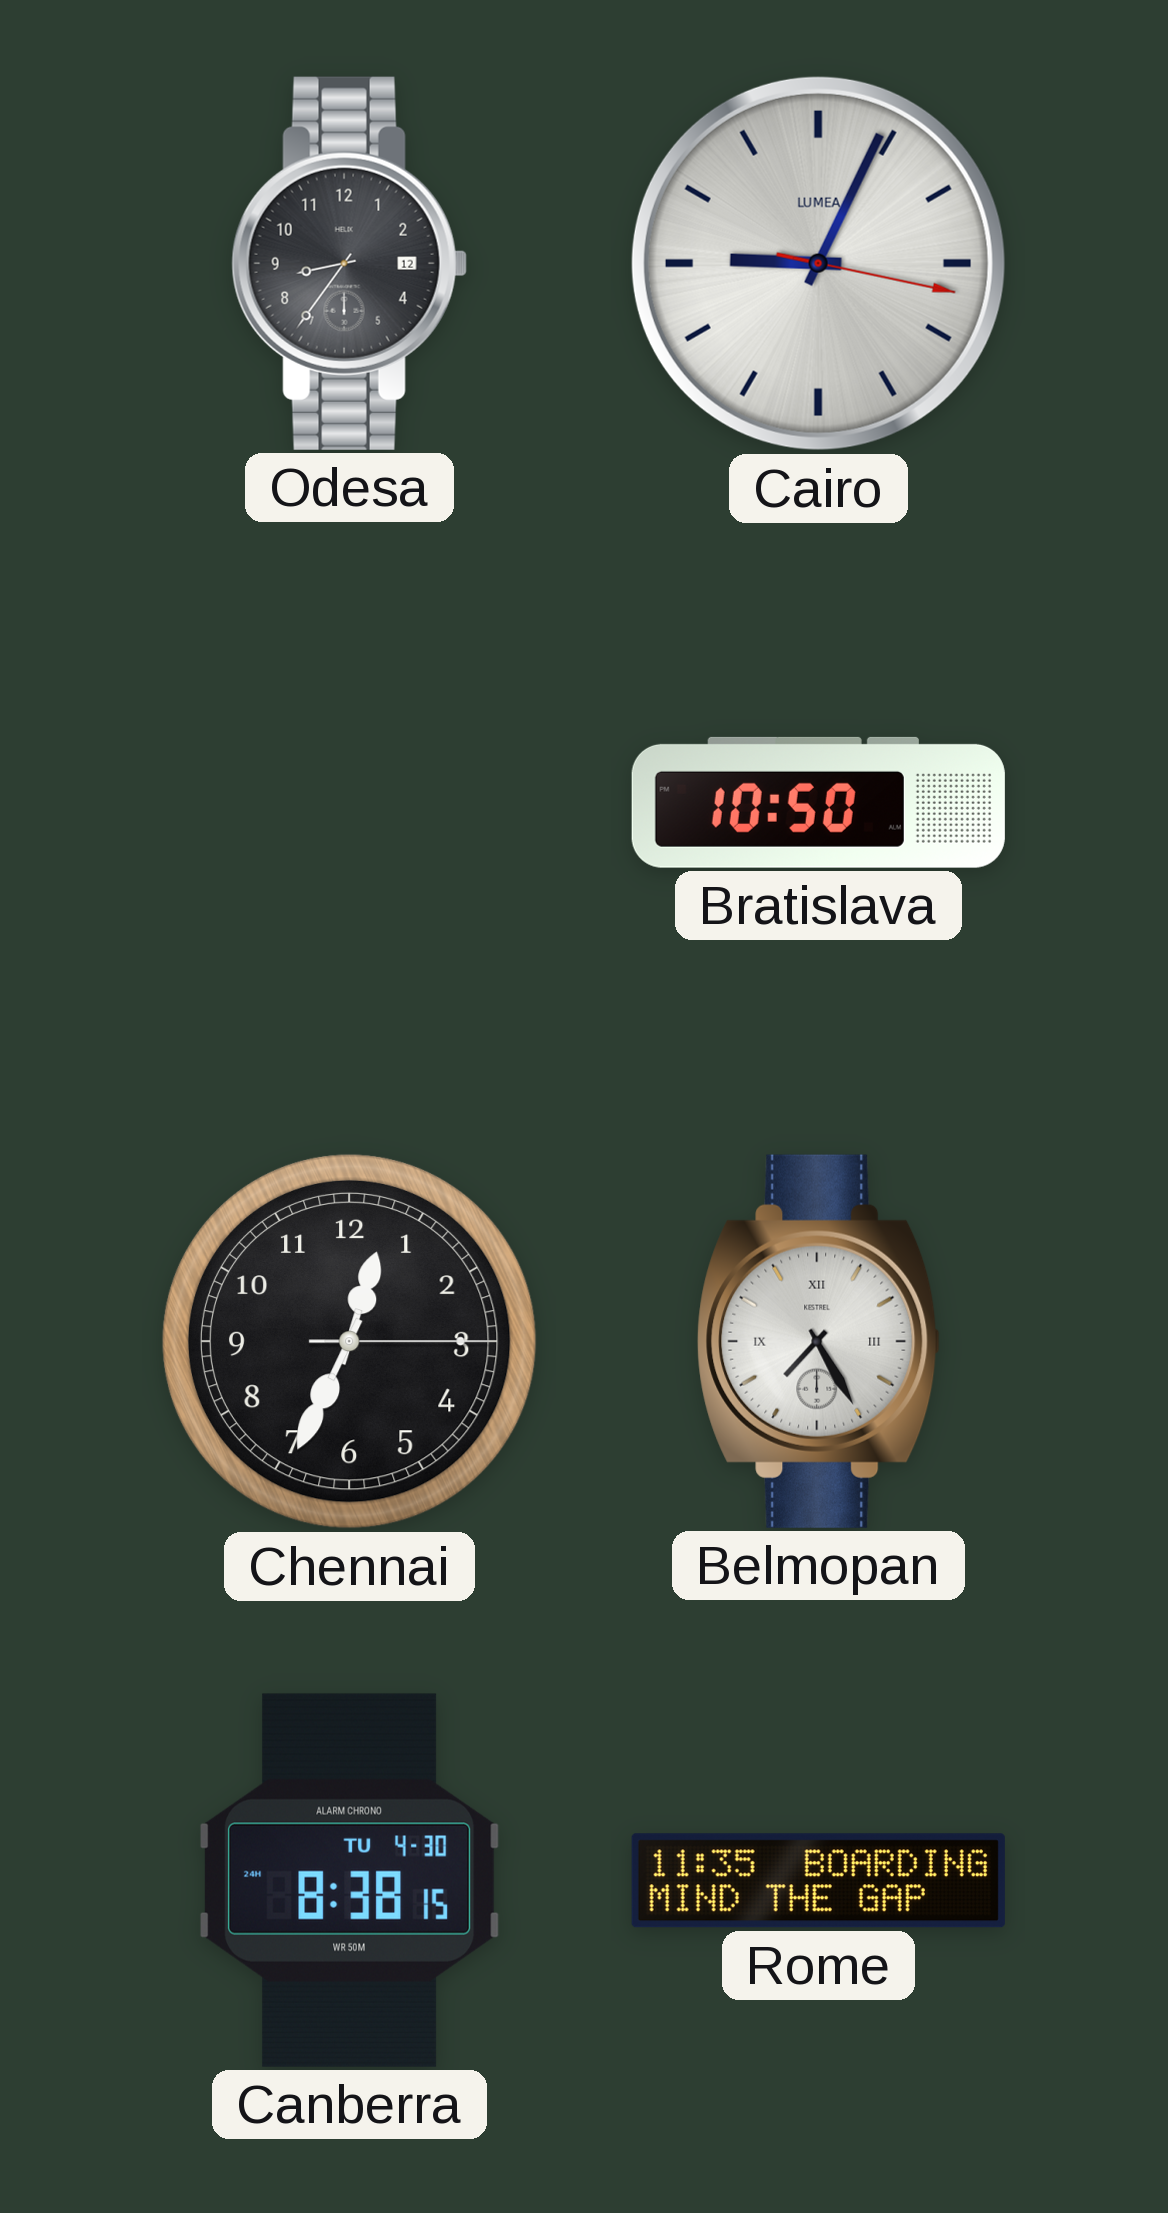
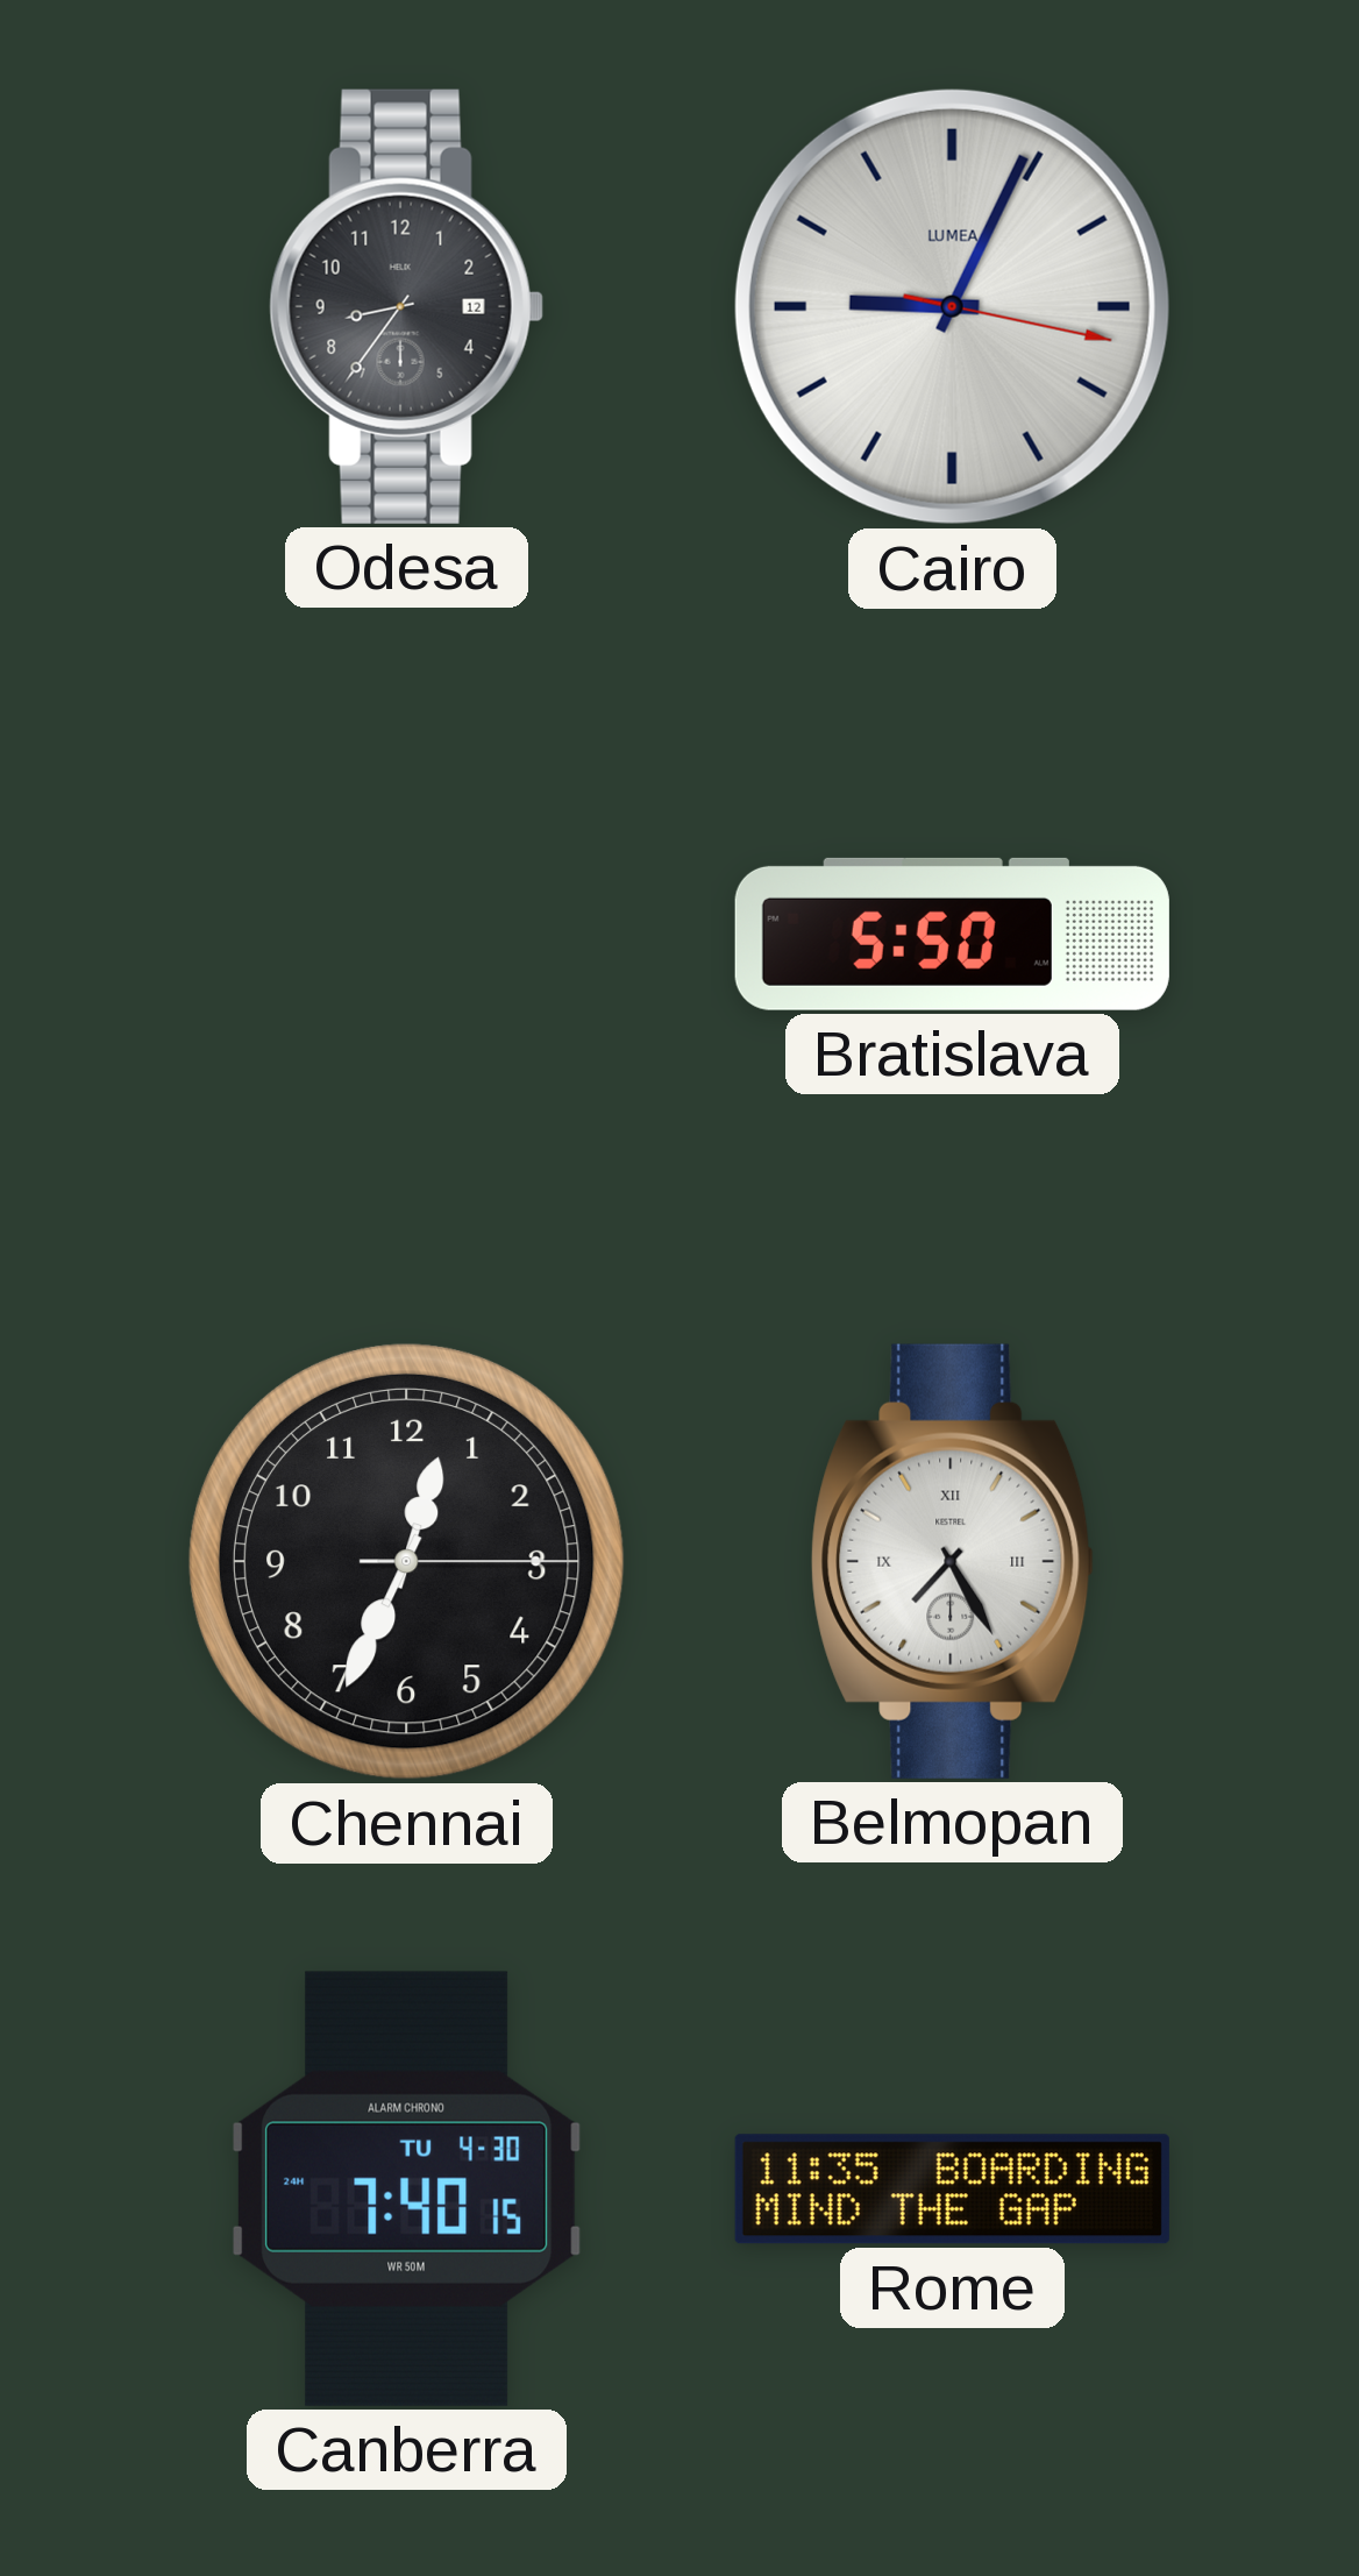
Bratislava: 10:50 -> 5:50
Canberra: 8:38 -> 7:40
